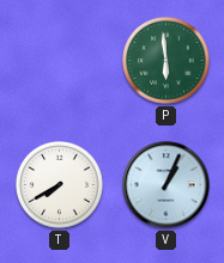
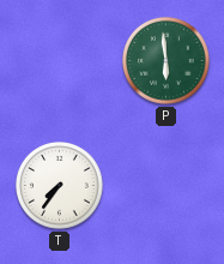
T: 7:40 -> 7:36
V: 1:04 -> none
